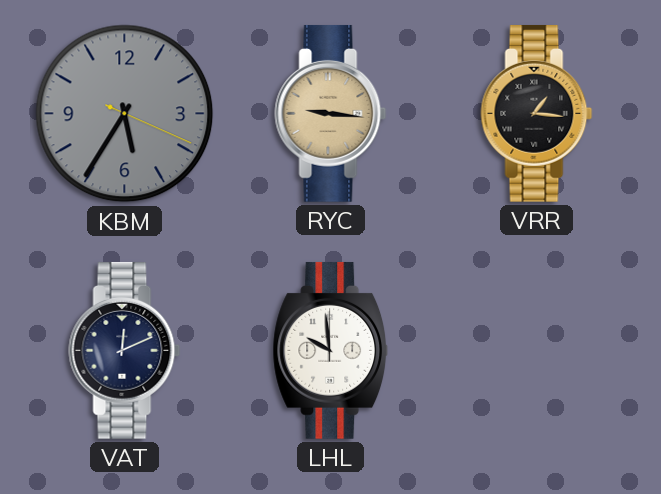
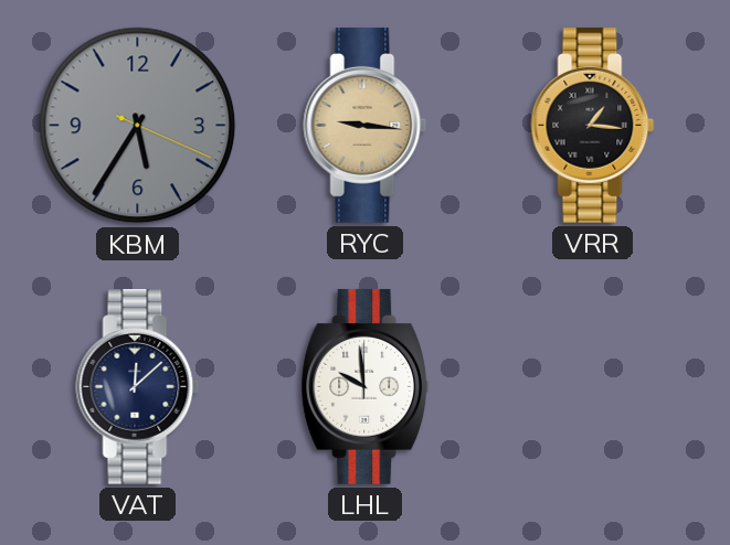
VAT: 12:11 -> 12:08
